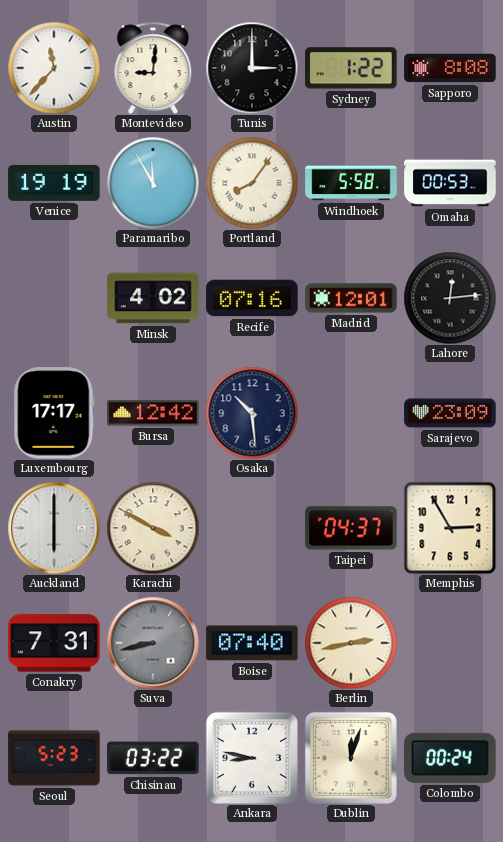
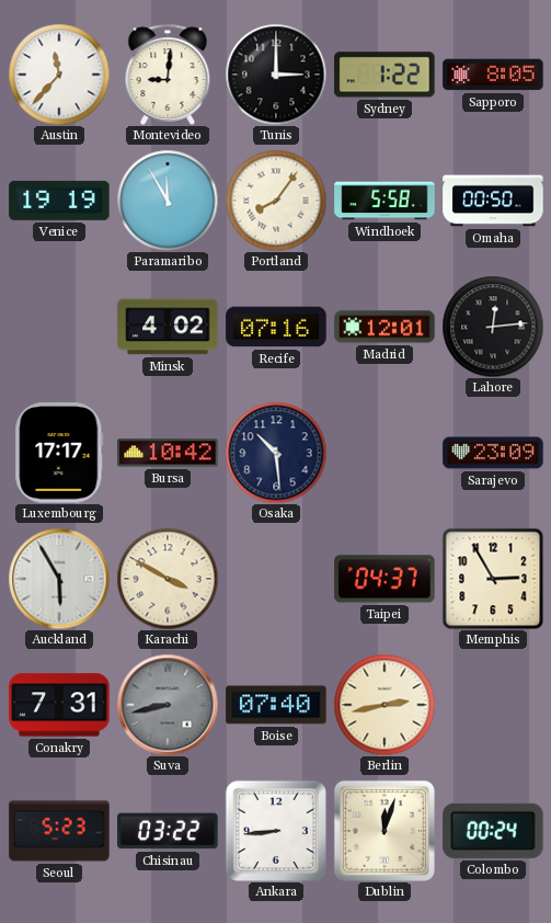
Sapporo: 8:08 -> 8:05
Omaha: 00:53 -> 00:50
Bursa: 12:42 -> 10:42
Auckland: 6:00 -> 5:55
Ankara: 8:47 -> 8:44
